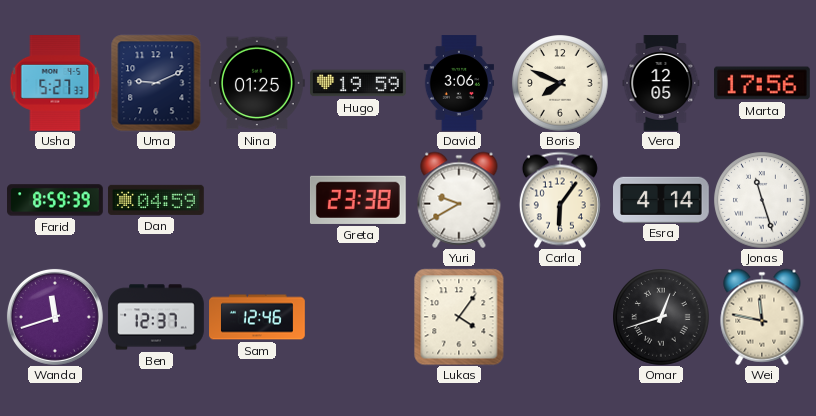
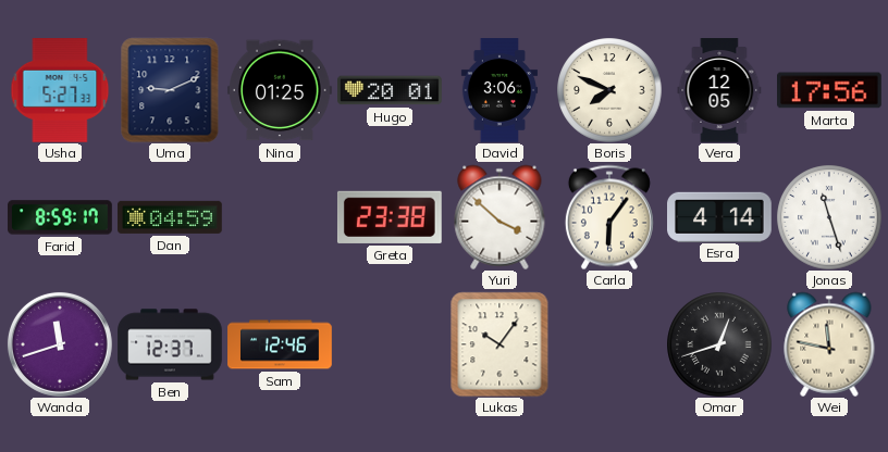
Hugo: 19:59 -> 20:01
Farid: 8:59:39 -> 8:59:17
Yuri: 9:40 -> 3:52
Lukas: 4:06 -> 10:06
